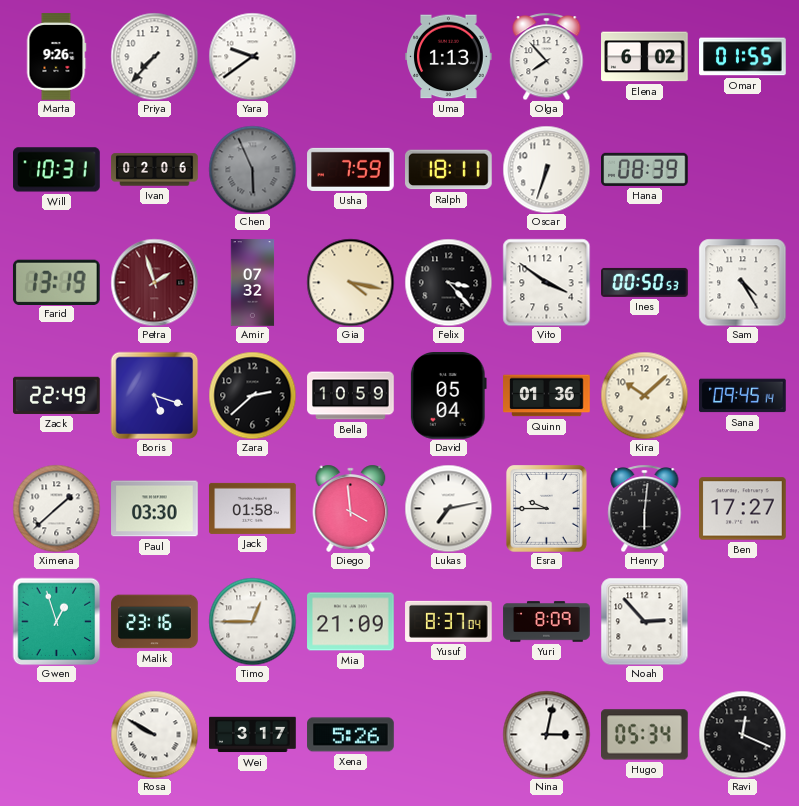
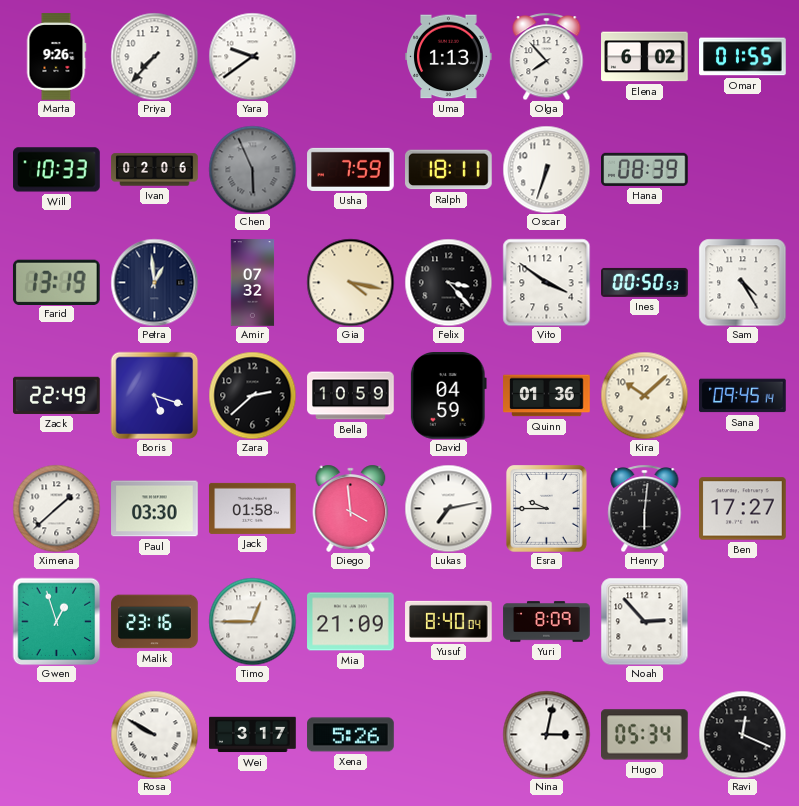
Will: 10:31 -> 10:33
Petra: 1:57 -> 12:59
Petra dial: burgundy -> navy
David: 05:04 -> 04:59
Yusuf: 8:37 -> 8:40
